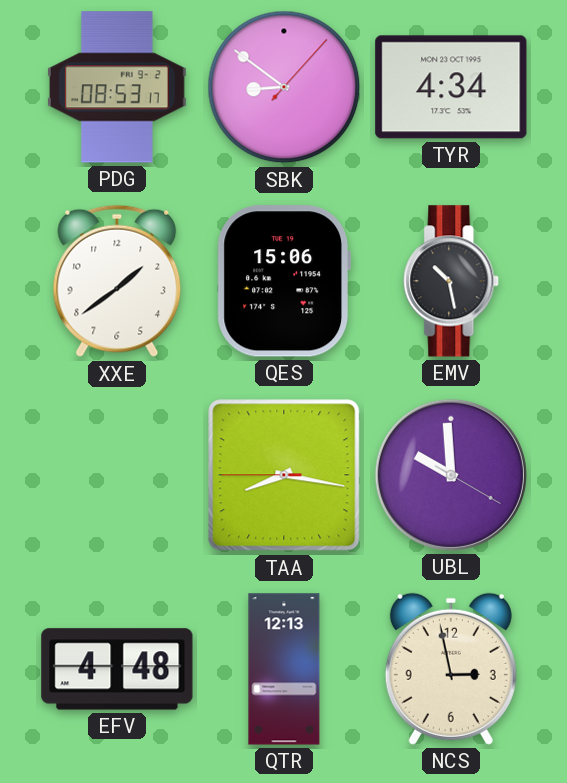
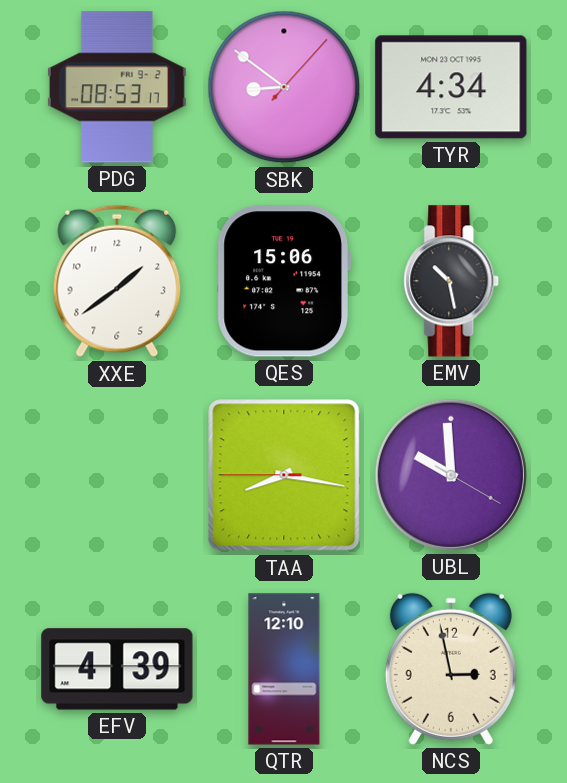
EFV: 4:48 -> 4:39
QTR: 12:13 -> 12:10
